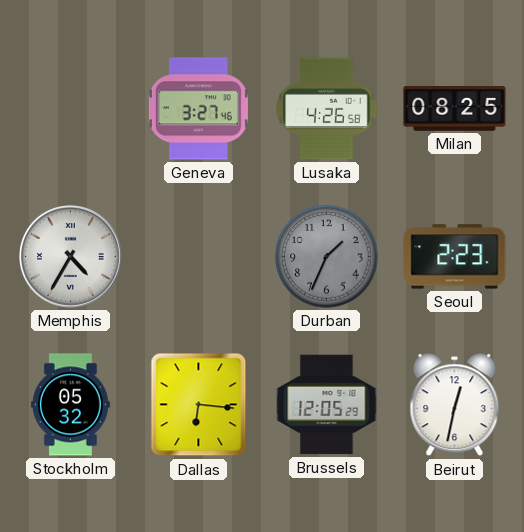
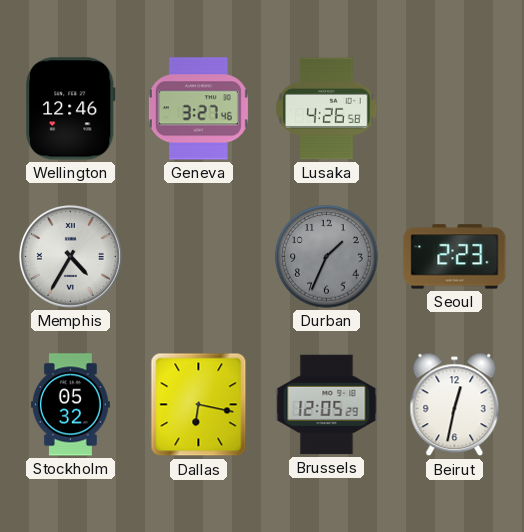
Wellington: none -> 12:46
Milan: 08:25 -> none
Dallas: 6:16 -> 6:17
